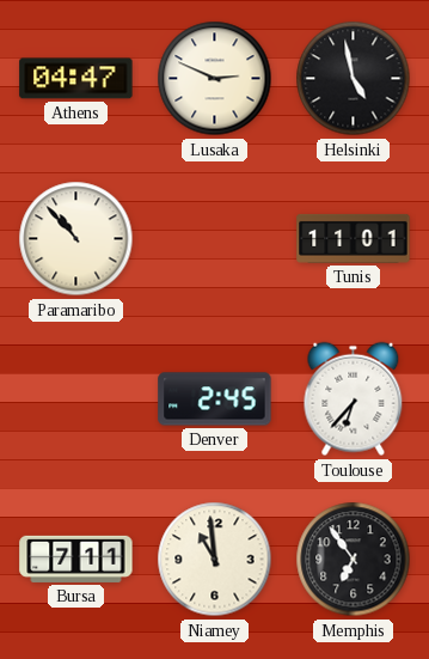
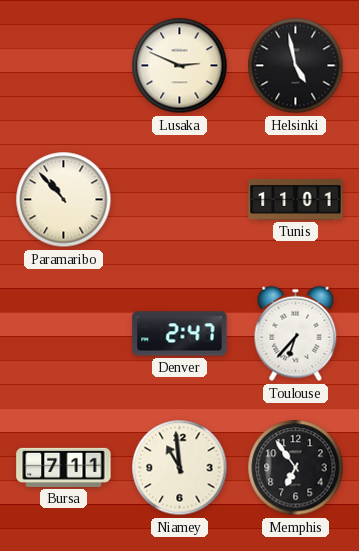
Athens: 04:47 -> none
Denver: 2:45 -> 2:47
